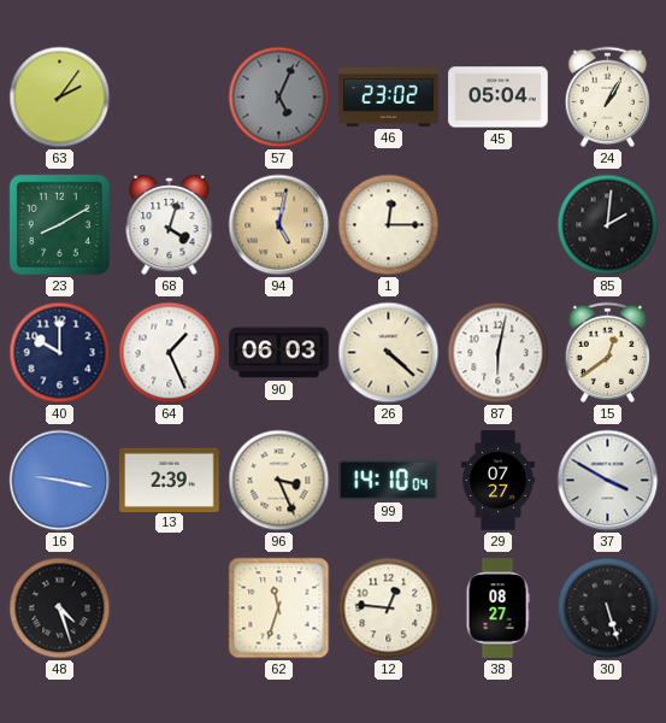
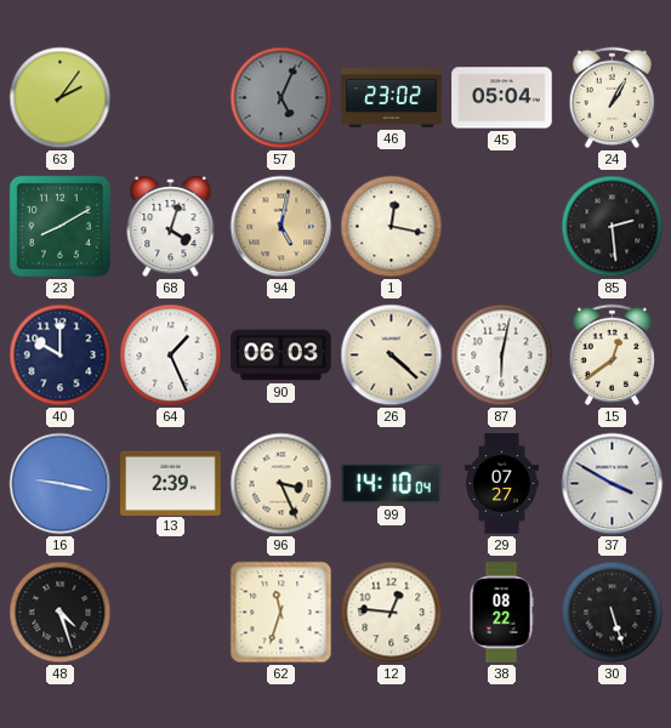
1: 12:15 -> 12:17
85: 2:01 -> 2:29
38: 08:27 -> 08:22
